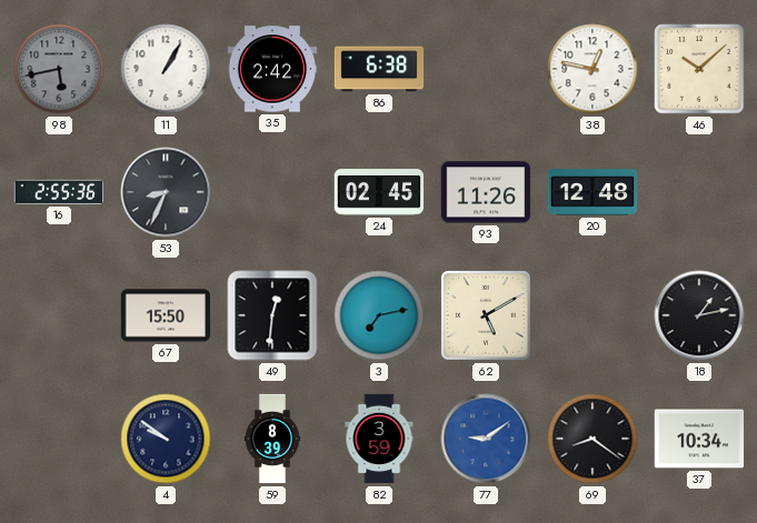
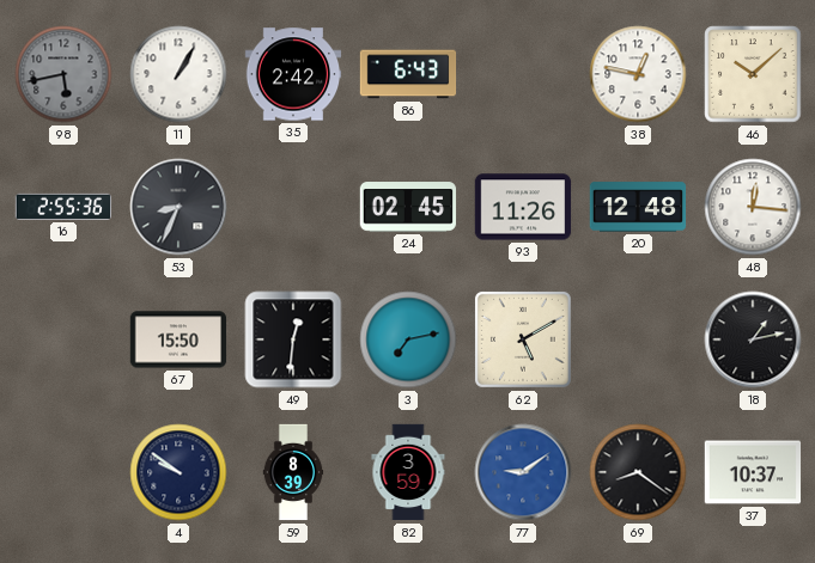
86: 6:38 -> 6:43
48: none -> 12:16
37: 10:34 -> 10:37
